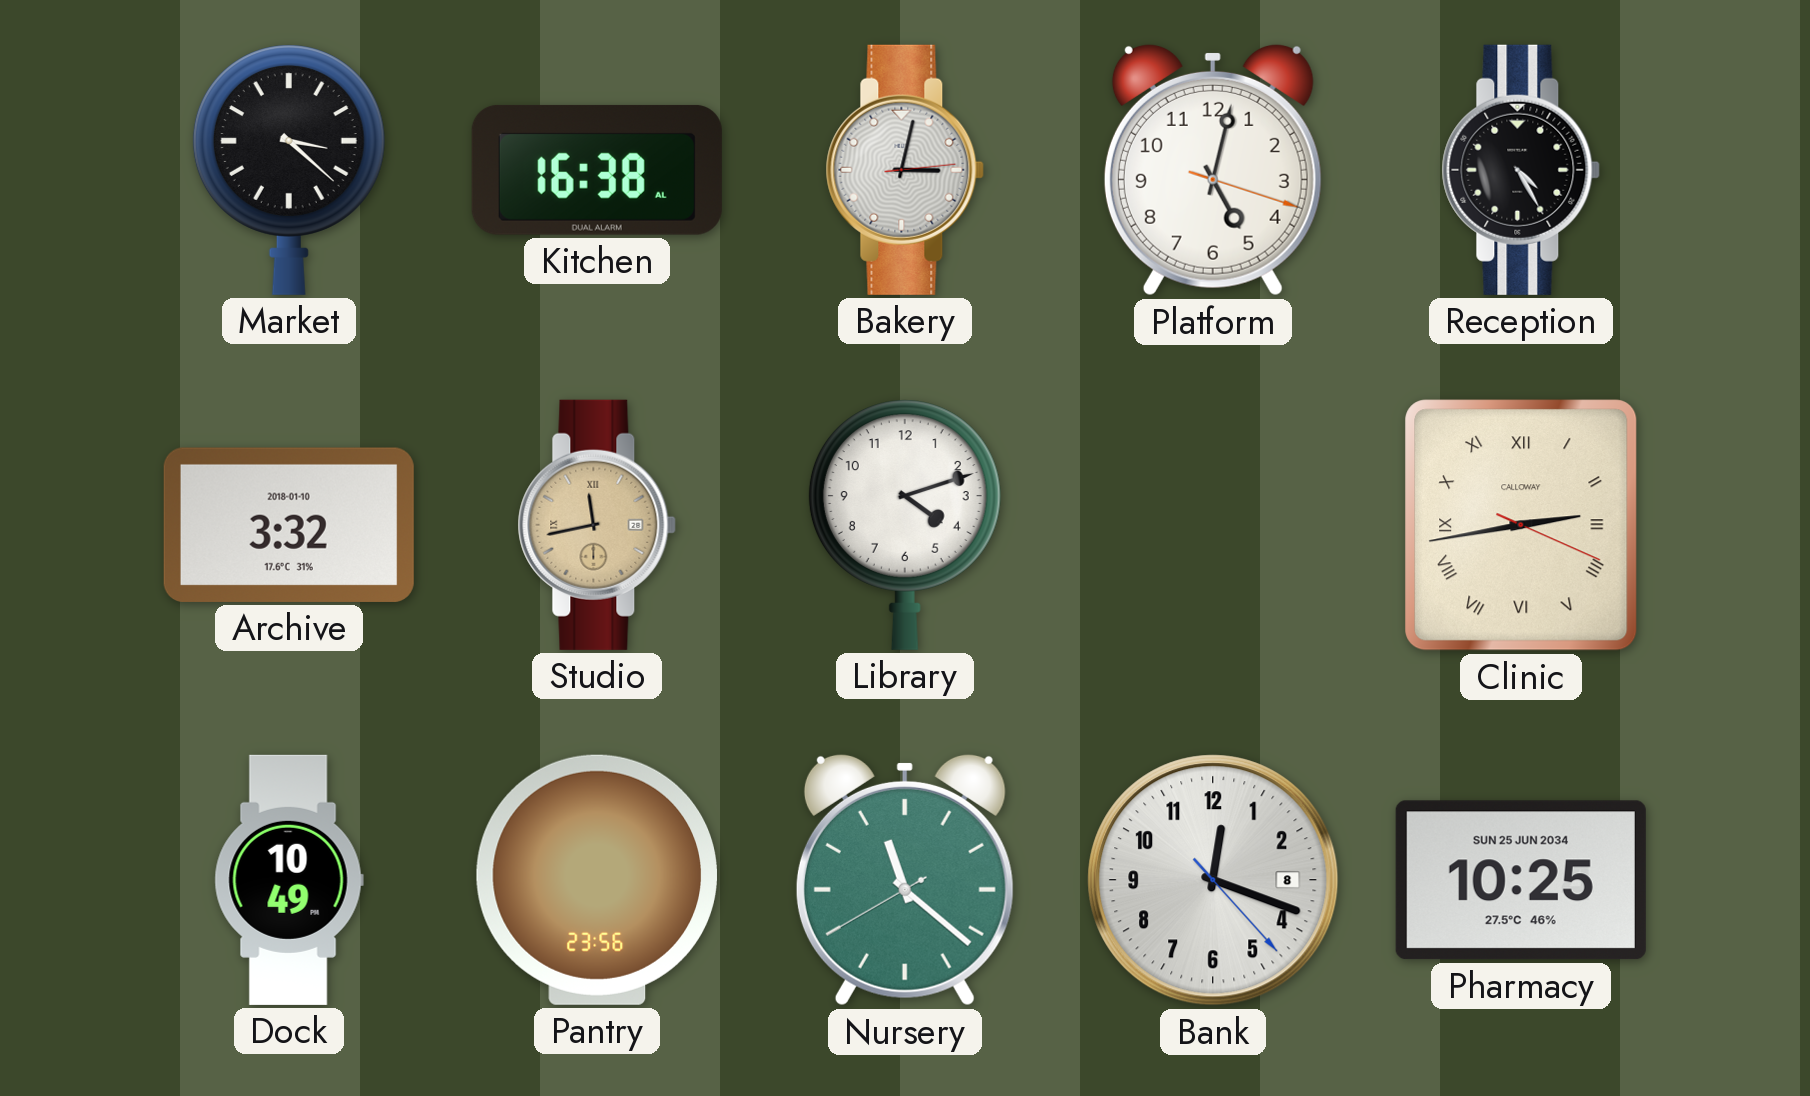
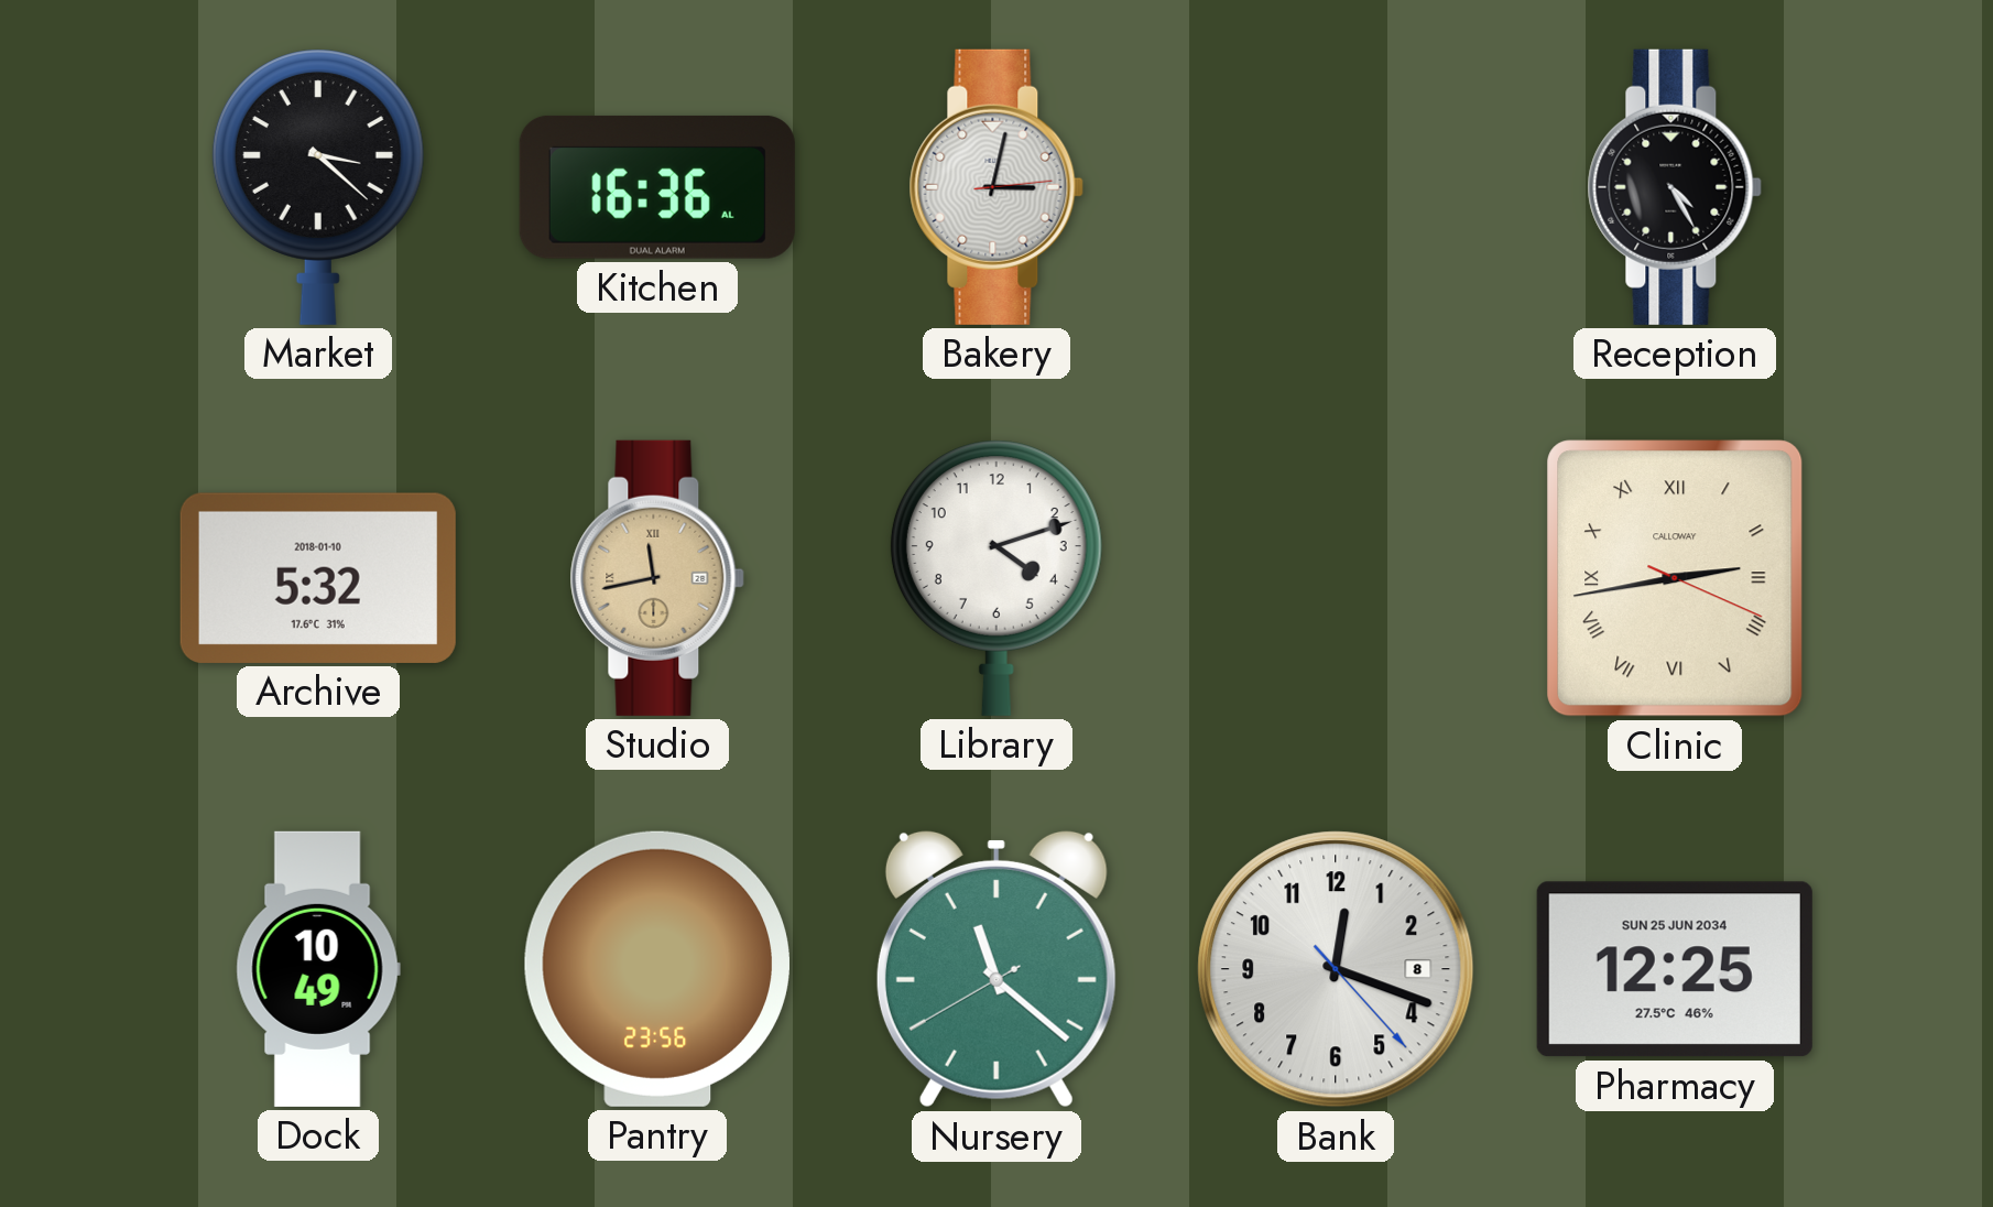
Kitchen: 16:38 -> 16:36
Platform: 5:02 -> none
Archive: 3:32 -> 5:32
Pharmacy: 10:25 -> 12:25
